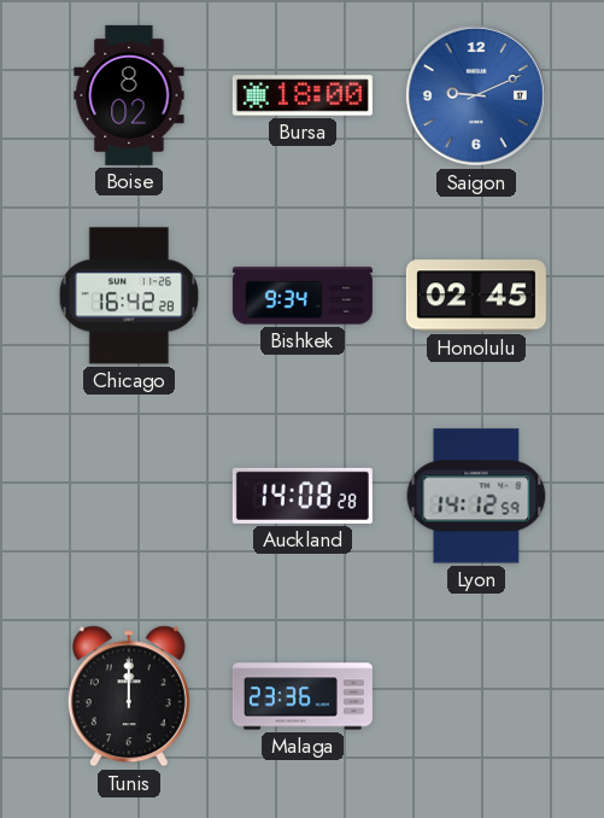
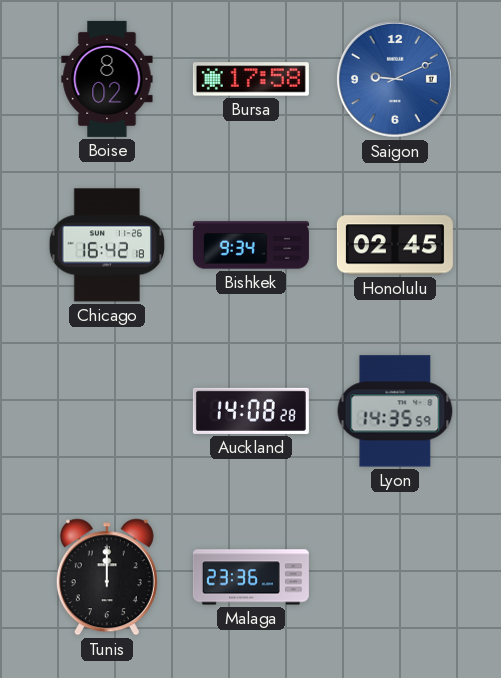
Bursa: 18:00 -> 17:58
Chicago: 16:42:28 -> 16:42:18
Lyon: 14:12 -> 14:35
